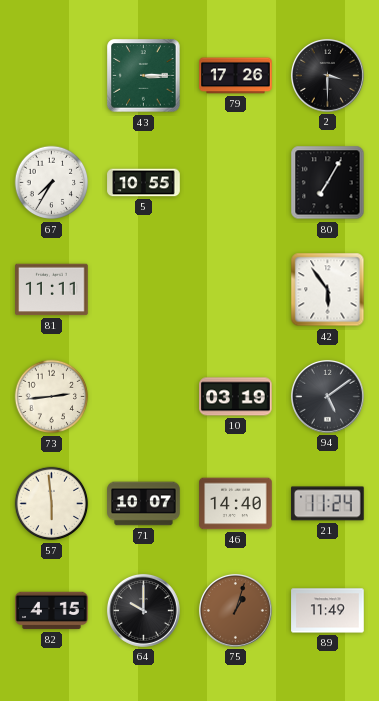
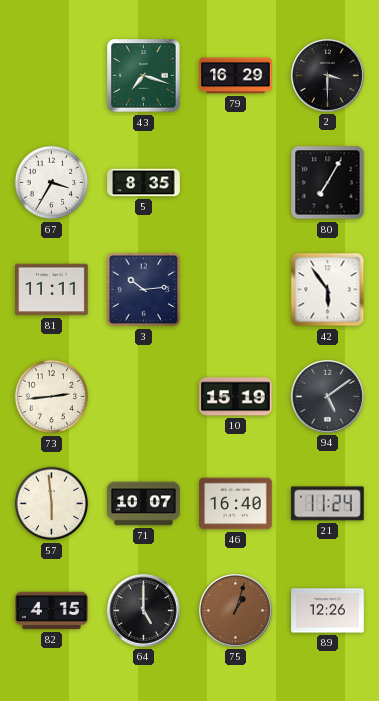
43: 3:15 -> 7:18
79: 17:26 -> 16:29
67: 7:35 -> 3:35
5: 10:55 -> 8:35
3: none -> 10:14
10: 03:19 -> 15:19
46: 14:40 -> 16:40
64: 10:00 -> 5:00
89: 11:49 -> 12:26
